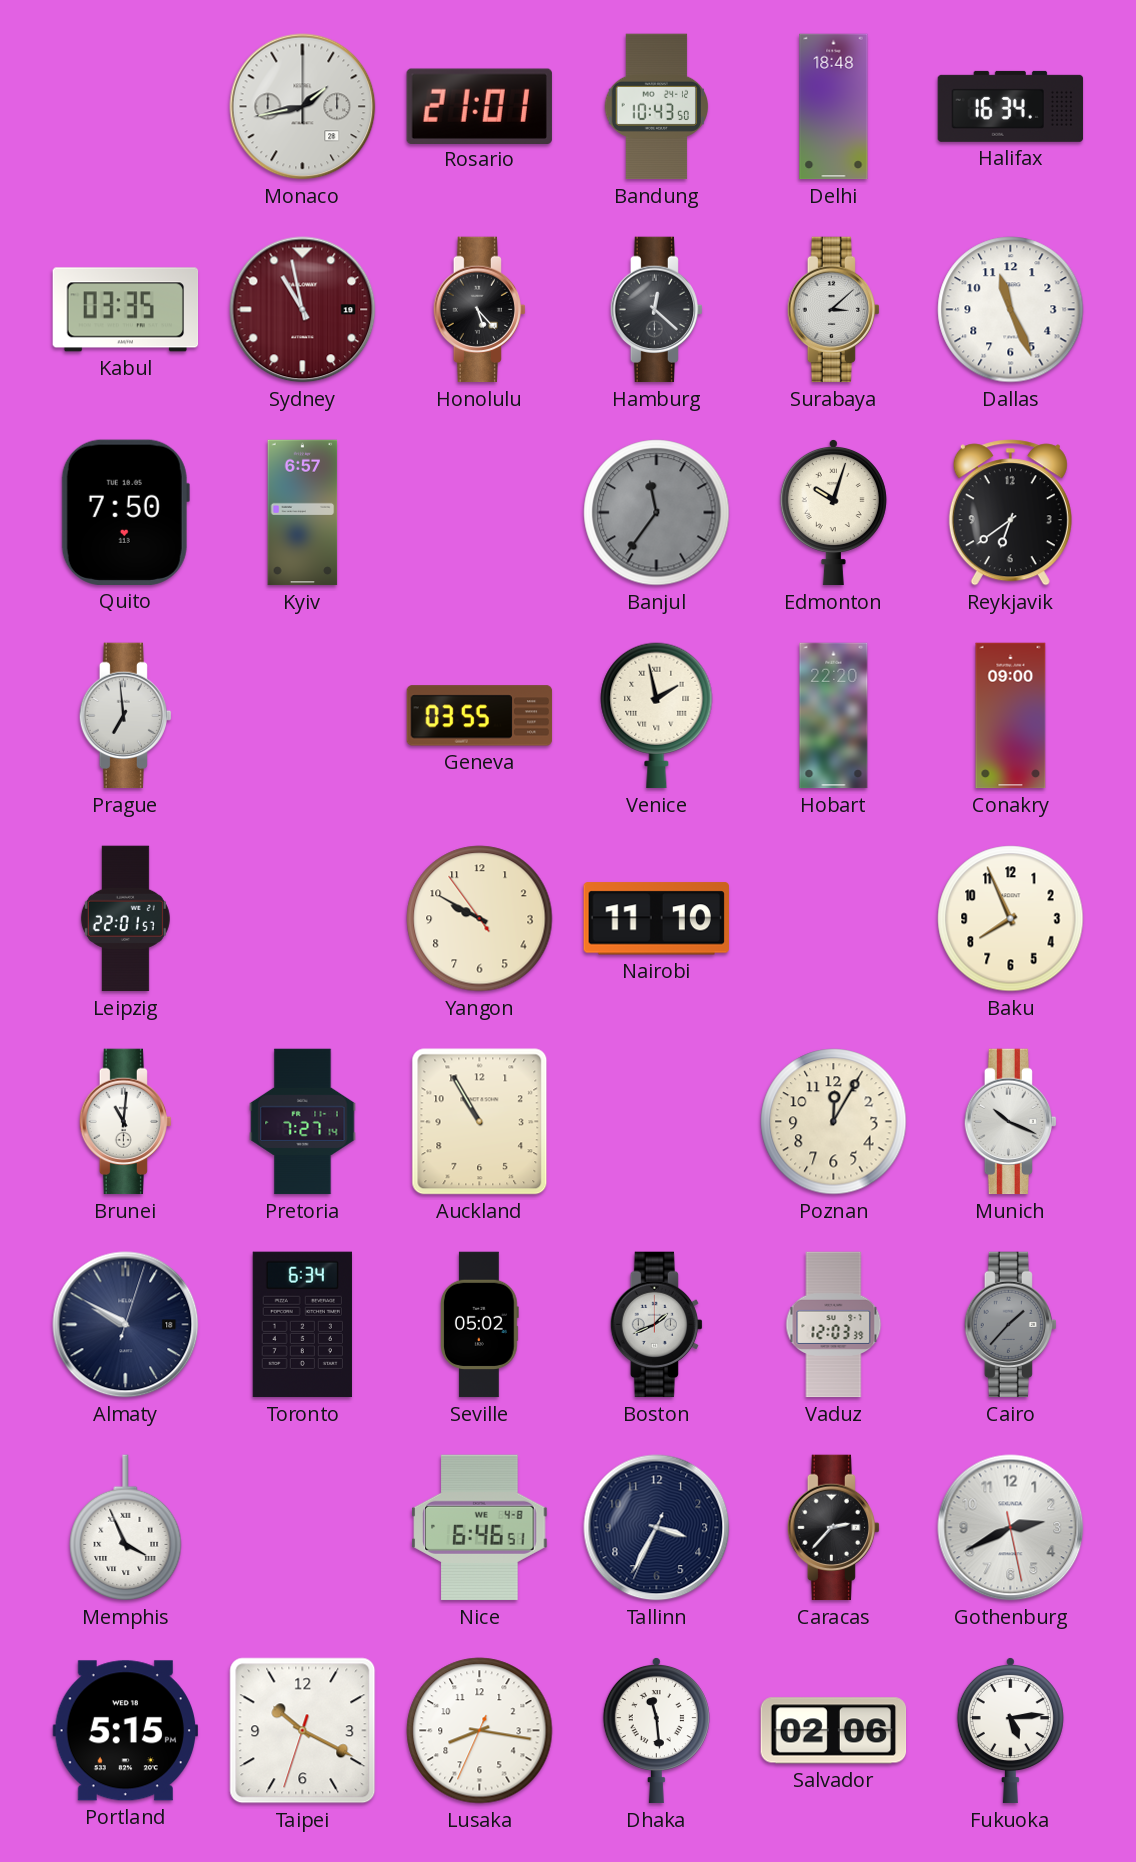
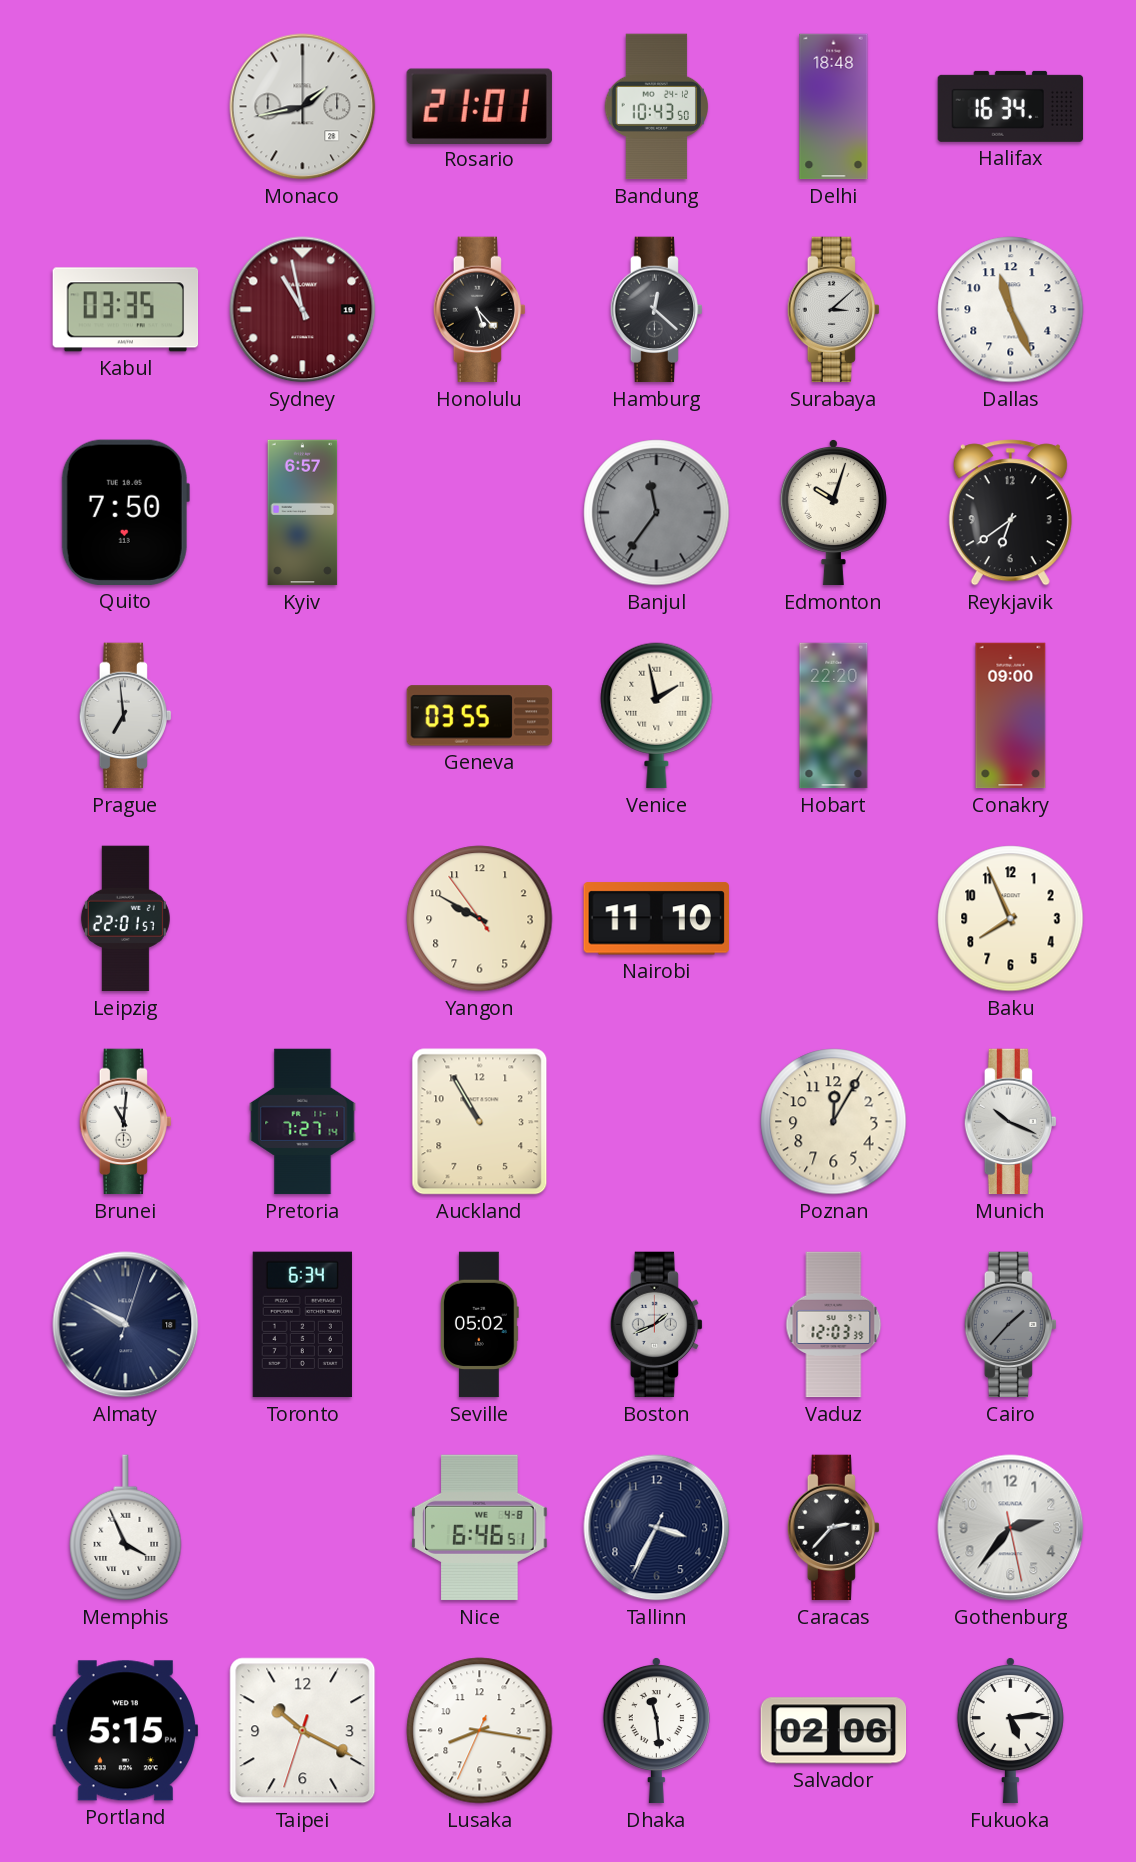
Gothenburg: 2:40 -> 2:36
